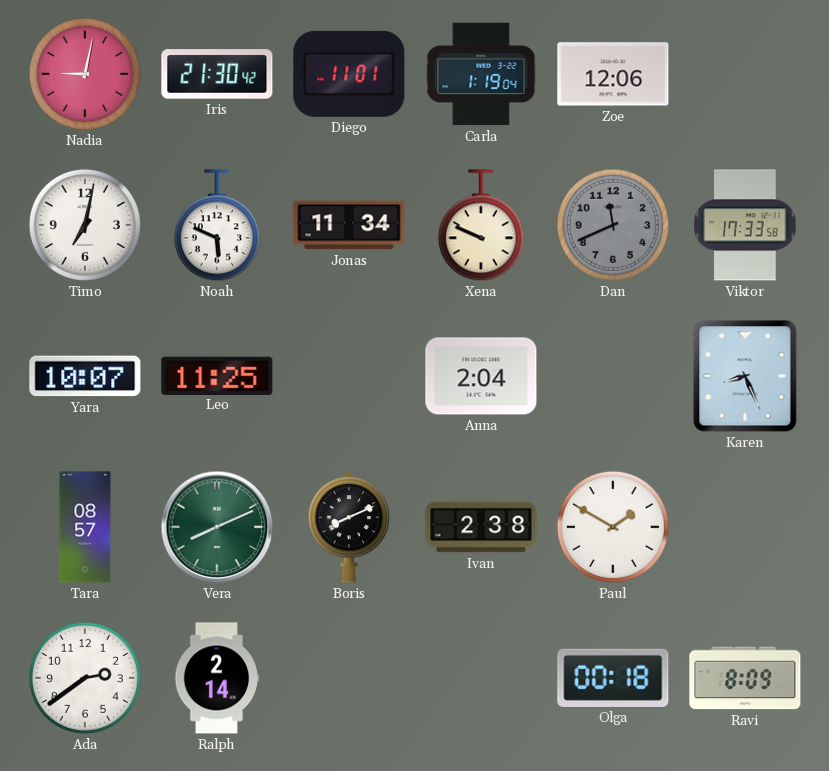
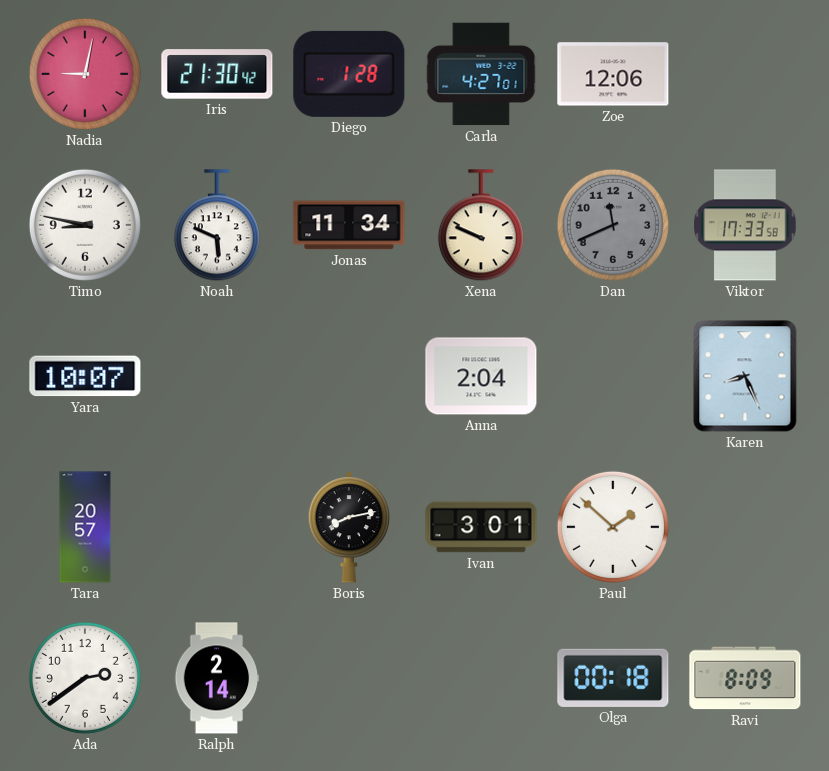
Diego: 11:01 -> 1:28
Carla: 1:19 -> 4:27
Timo: 7:02 -> 8:47
Leo: 11:25 -> none
Tara: 08:57 -> 20:57
Vera: 8:11 -> none
Boris: 8:11 -> 8:13
Ivan: 2:38 -> 3:01
Paul: 1:50 -> 1:52
